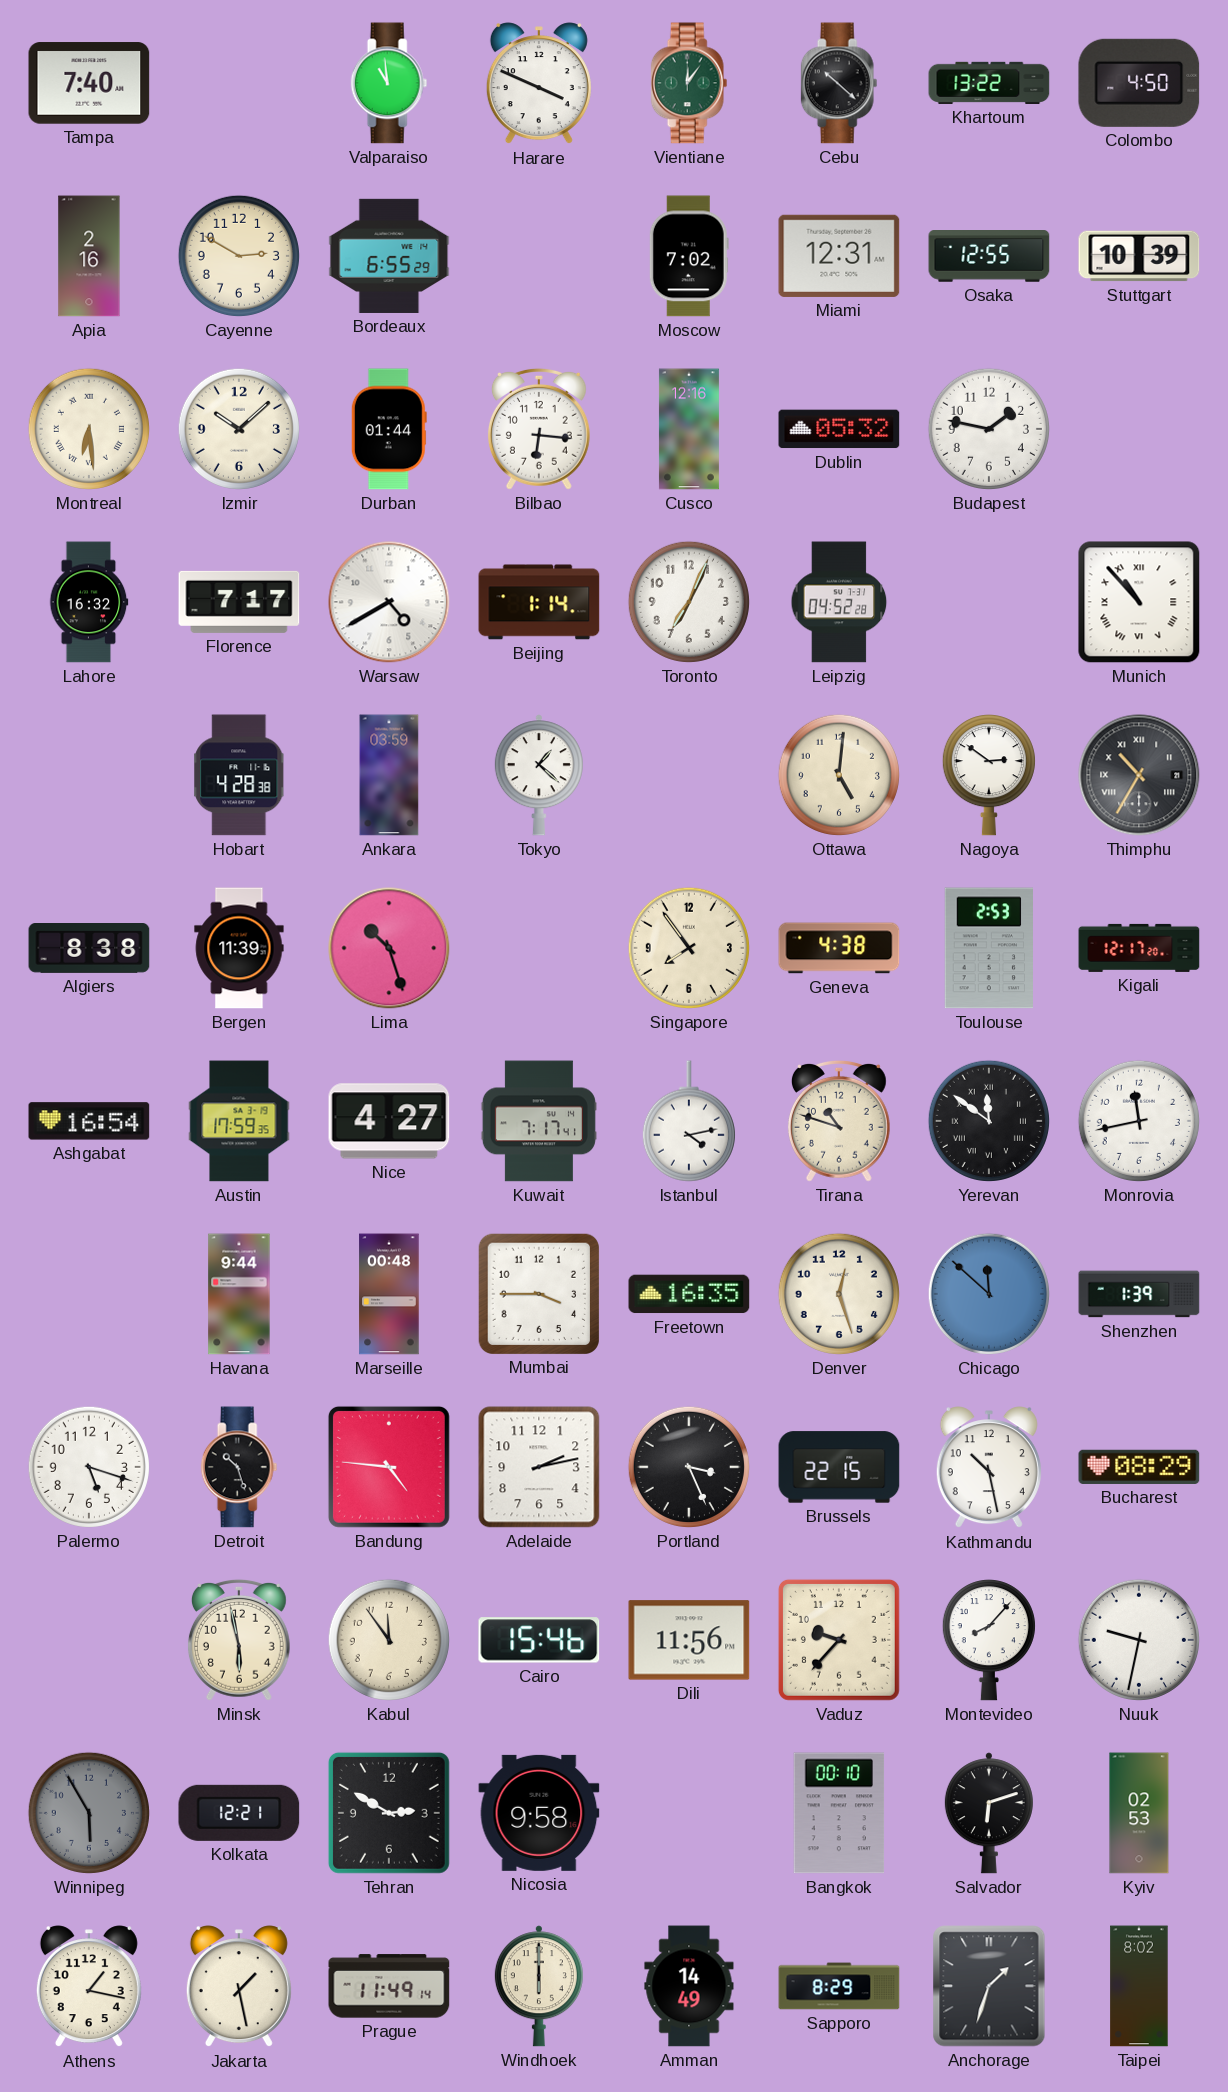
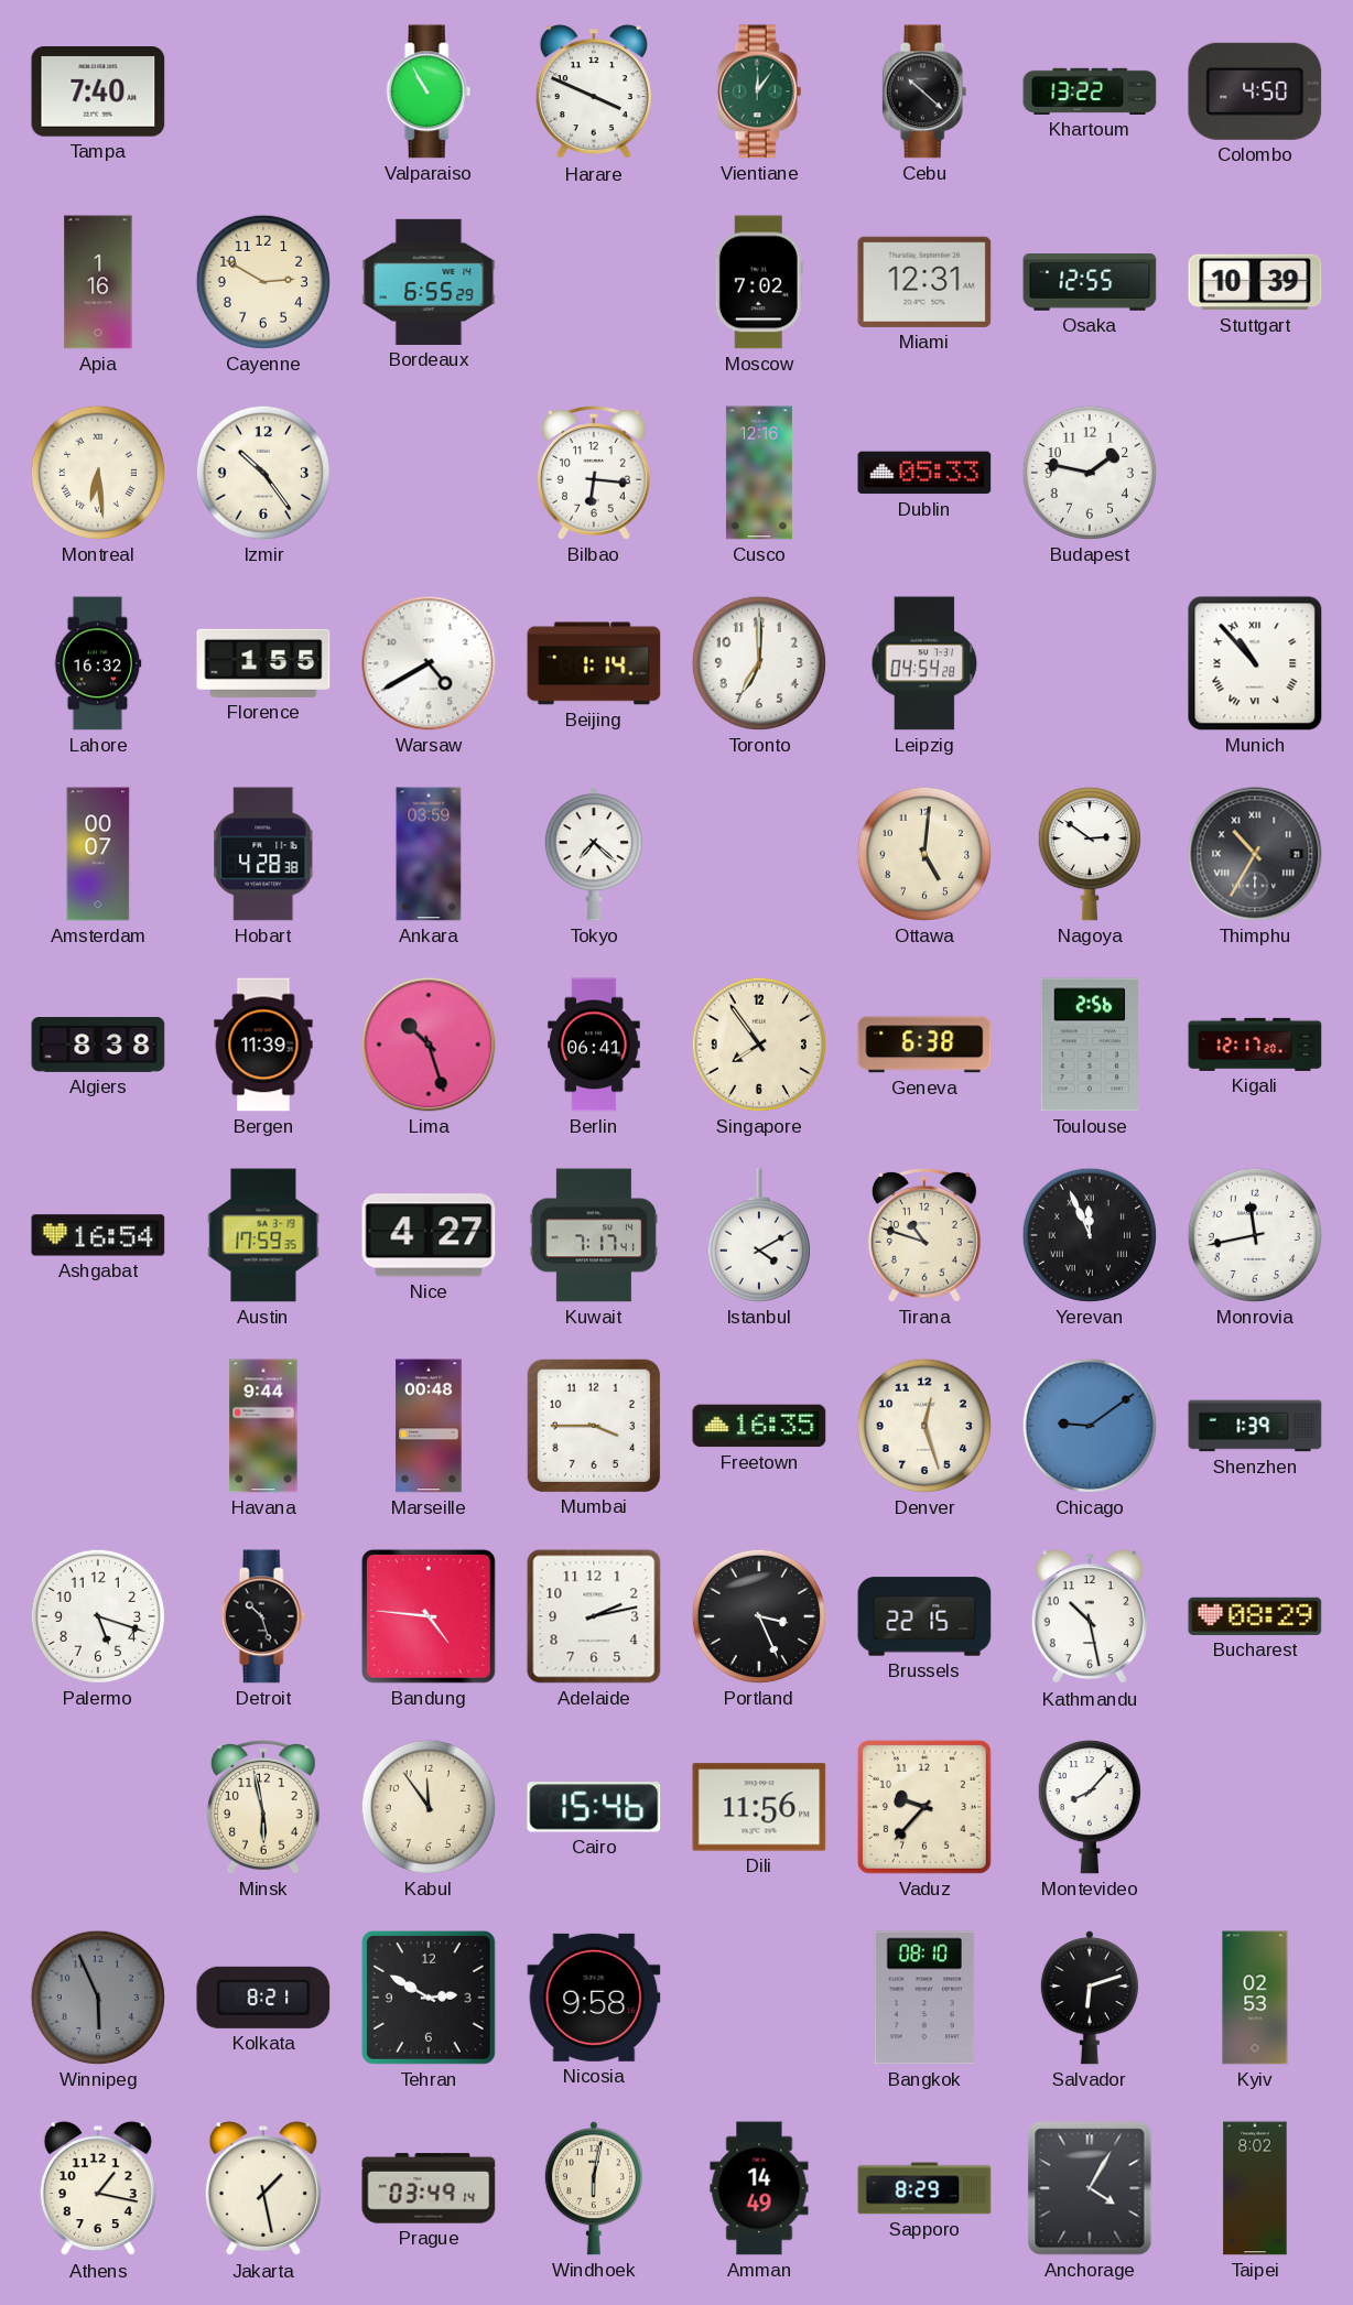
Valparaiso: 10:59 -> 10:55
Apia: 2:16 -> 1:16
Izmir: 10:08 -> 10:24
Durban: 01:44 -> none
Dublin: 05:32 -> 05:33
Florence: 7:17 -> 1:55
Toronto: 7:04 -> 7:00
Leipzig: 04:52 -> 04:54
Amsterdam: none -> 00:07
Tokyo: 1:22 -> 7:22
Berlin: none -> 06:41
Geneva: 4:38 -> 6:38
Toulouse: 2:53 -> 2:56
Istanbul: 4:13 -> 4:10
Yerevan: 11:51 -> 11:56
Chicago: 11:52 -> 9:09
Nuuk: 9:32 -> none
Winnipeg: 5:55 -> 5:56
Kolkata: 12:21 -> 8:21
Bangkok: 00:10 -> 08:10
Prague: 11:49 -> 03:49
Windhoek: 6:00 -> 6:02
Anchorage: 1:33 -> 4:05
